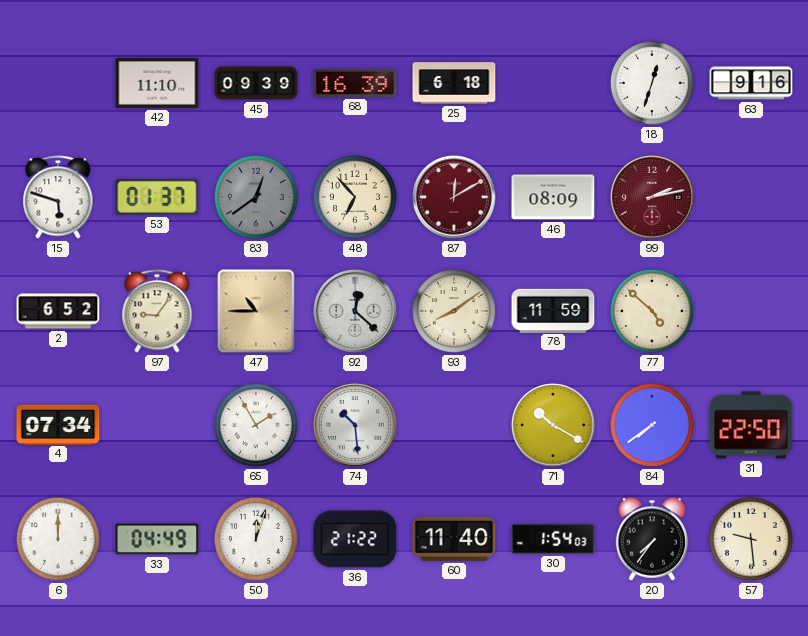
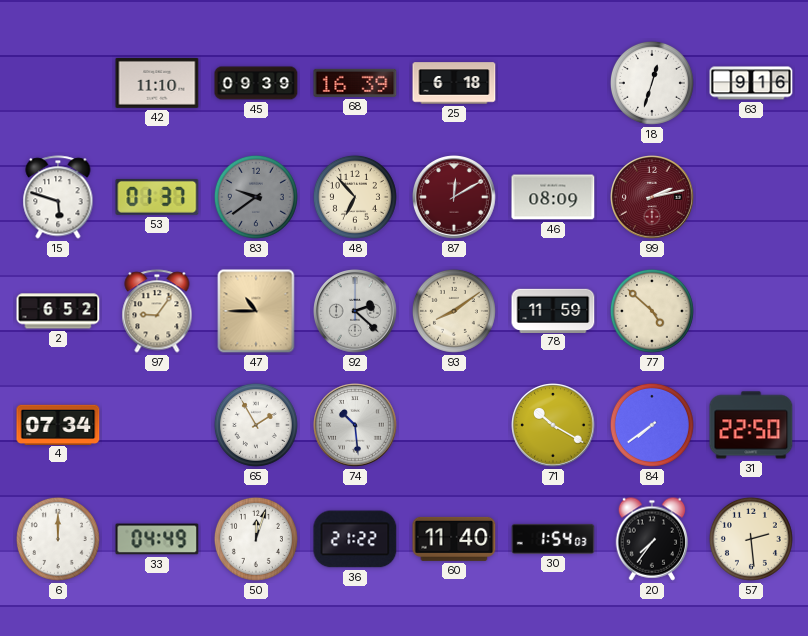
83: 12:39 -> 9:39
92: 12:22 -> 2:22
57: 9:29 -> 2:29
